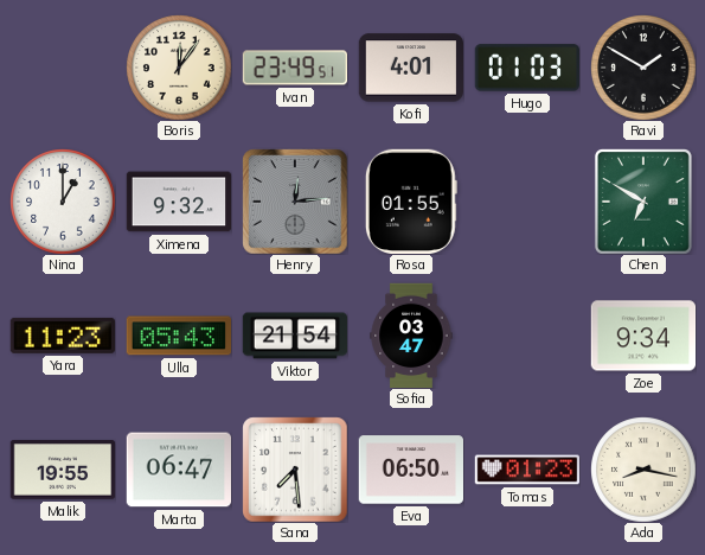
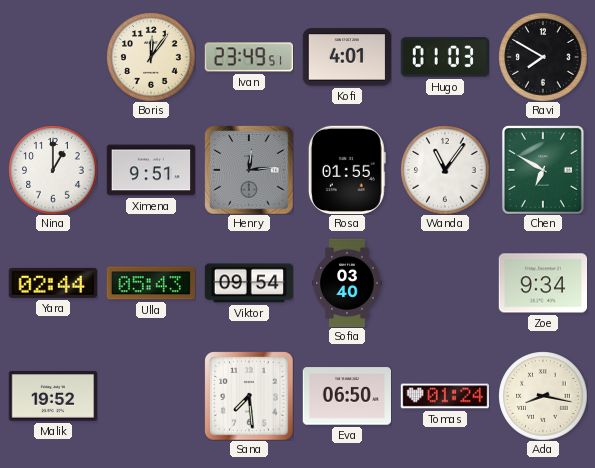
Ravi: 1:50 -> 7:50
Ximena: 9:32 -> 9:51
Wanda: none -> 11:06
Yara: 11:23 -> 02:44
Viktor: 21:54 -> 09:54
Sofia: 03:47 -> 03:40
Malik: 19:55 -> 19:52
Marta: 06:47 -> none
Tomas: 01:23 -> 01:24
